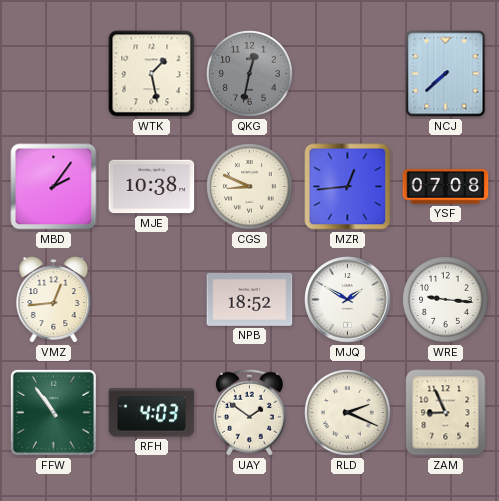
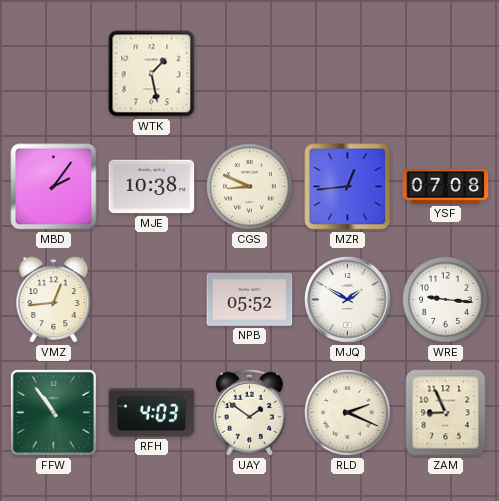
QKG: 12:32 -> none
NCJ: 7:38 -> none
NPB: 18:52 -> 05:52
